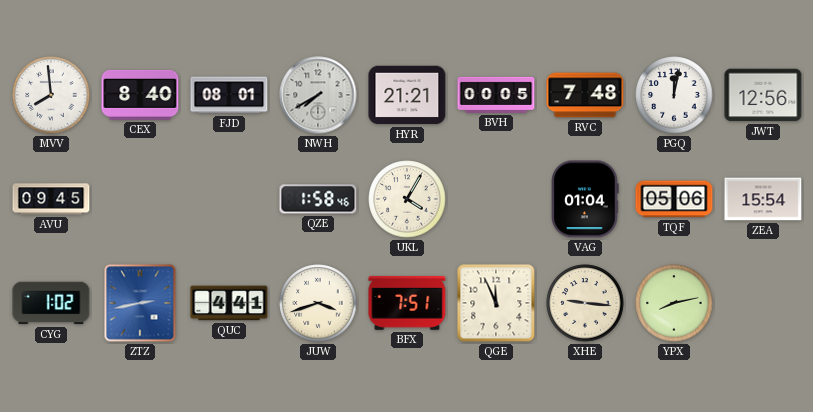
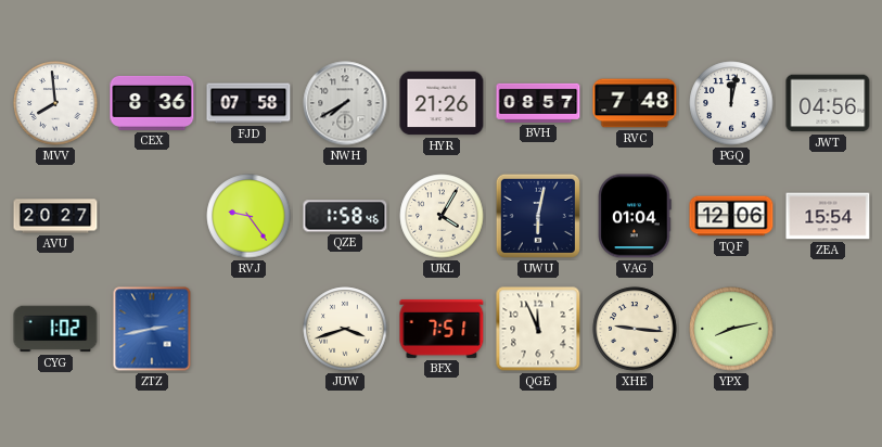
CEX: 8:40 -> 8:36
FJD: 08:01 -> 07:58
HYR: 21:21 -> 21:26
BVH: 00:05 -> 08:57
JWT: 12:56 -> 04:56
AVU: 09:45 -> 20:27
RVJ: none -> 9:24
UWU: none -> 6:02
TQF: 05:06 -> 12:06
QUC: 4:41 -> none
